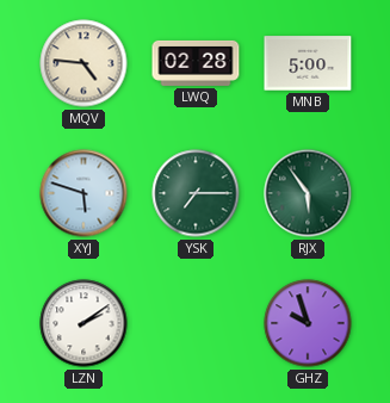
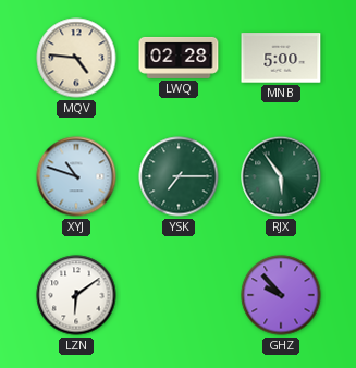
XYJ: 5:48 -> 10:48
LZN: 2:09 -> 6:09
GHZ: 9:57 -> 9:53
